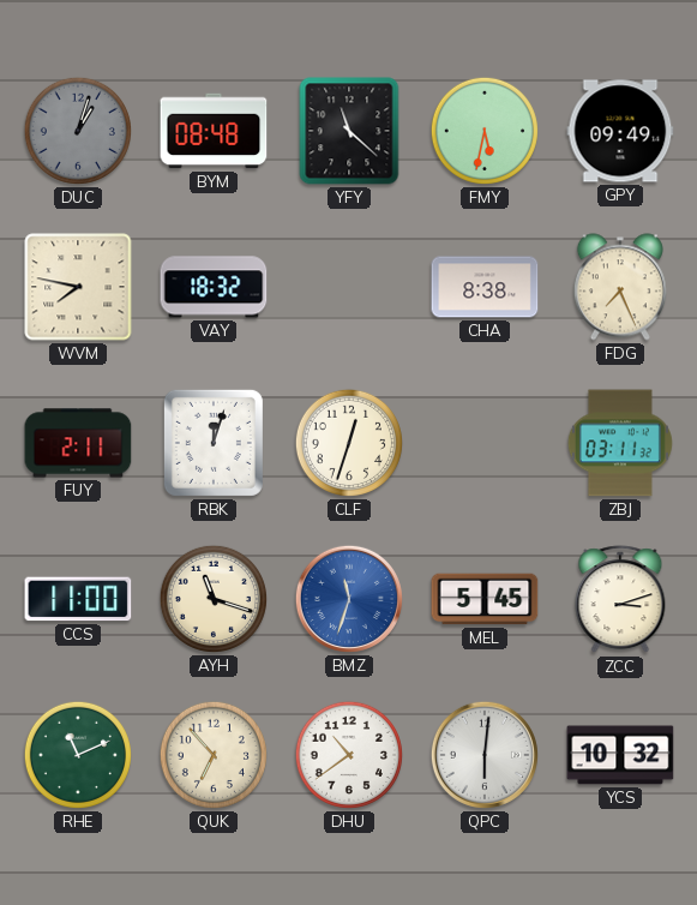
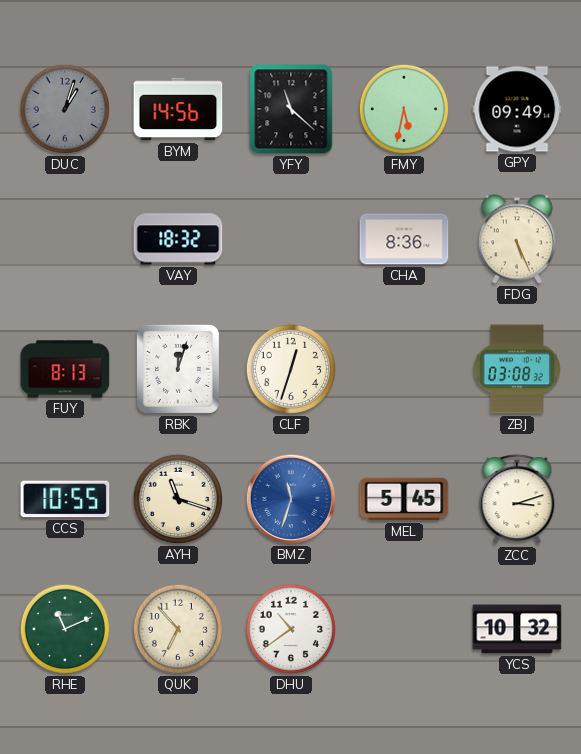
BYM: 08:48 -> 14:56
WVM: 7:47 -> none
CHA: 8:38 -> 8:36
FDG: 7:26 -> 5:26
FUY: 2:11 -> 8:13
ZBJ: 03:11 -> 03:08
CCS: 11:00 -> 10:55
QPC: 6:01 -> none
